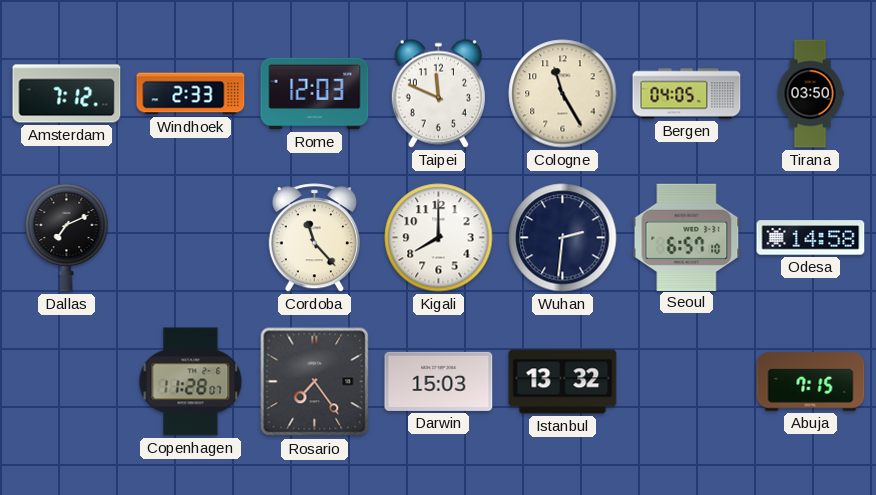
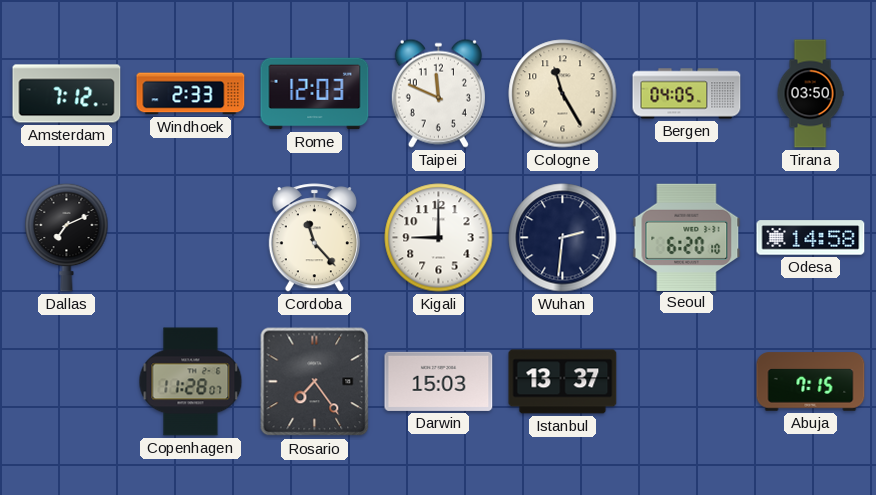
Kigali: 8:00 -> 9:00
Seoul: 6:57 -> 6:20
Istanbul: 13:32 -> 13:37
